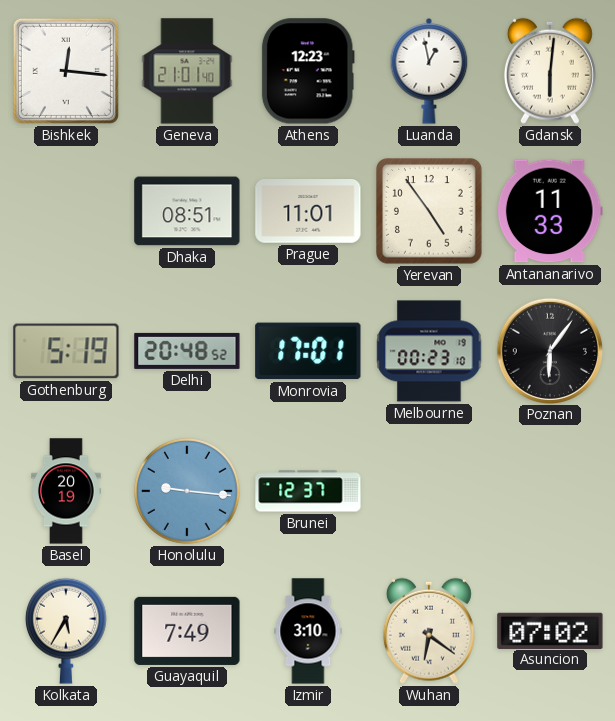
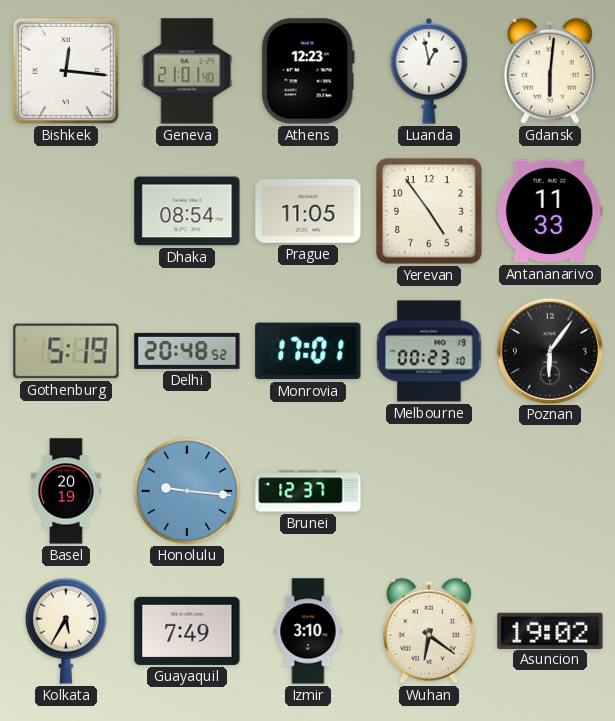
Dhaka: 08:51 -> 08:54
Prague: 11:01 -> 11:05
Asuncion: 07:02 -> 19:02
